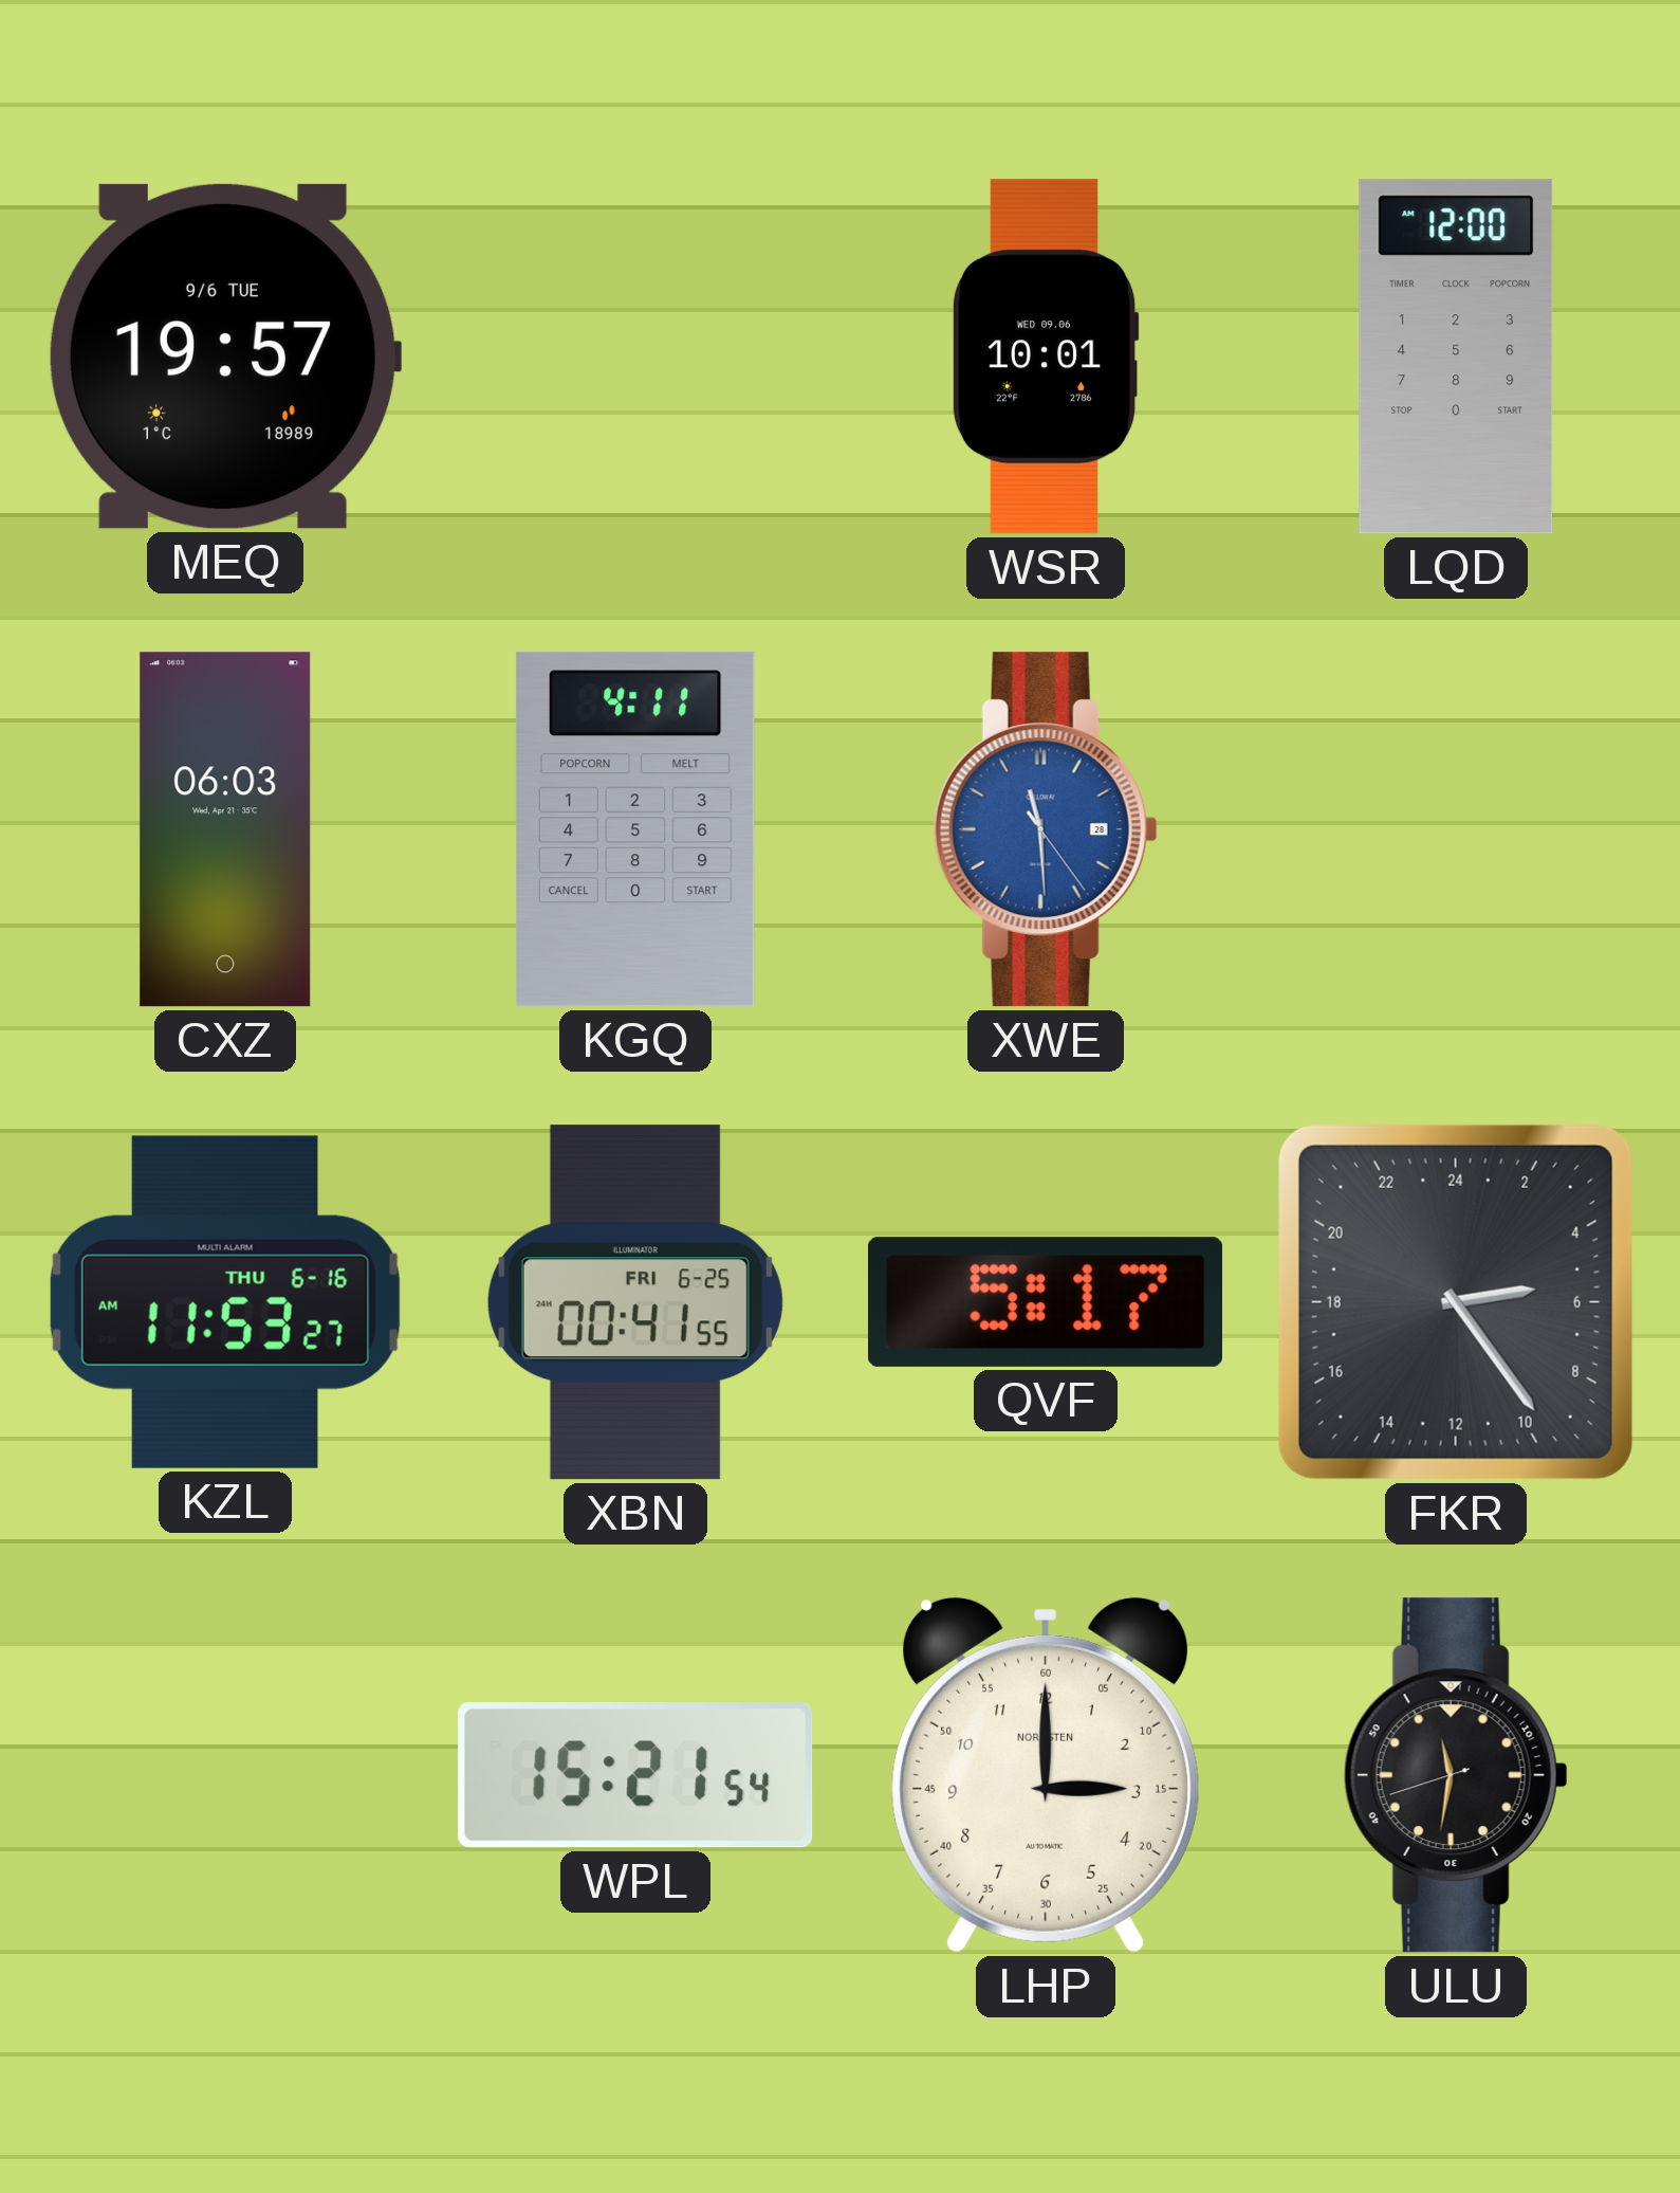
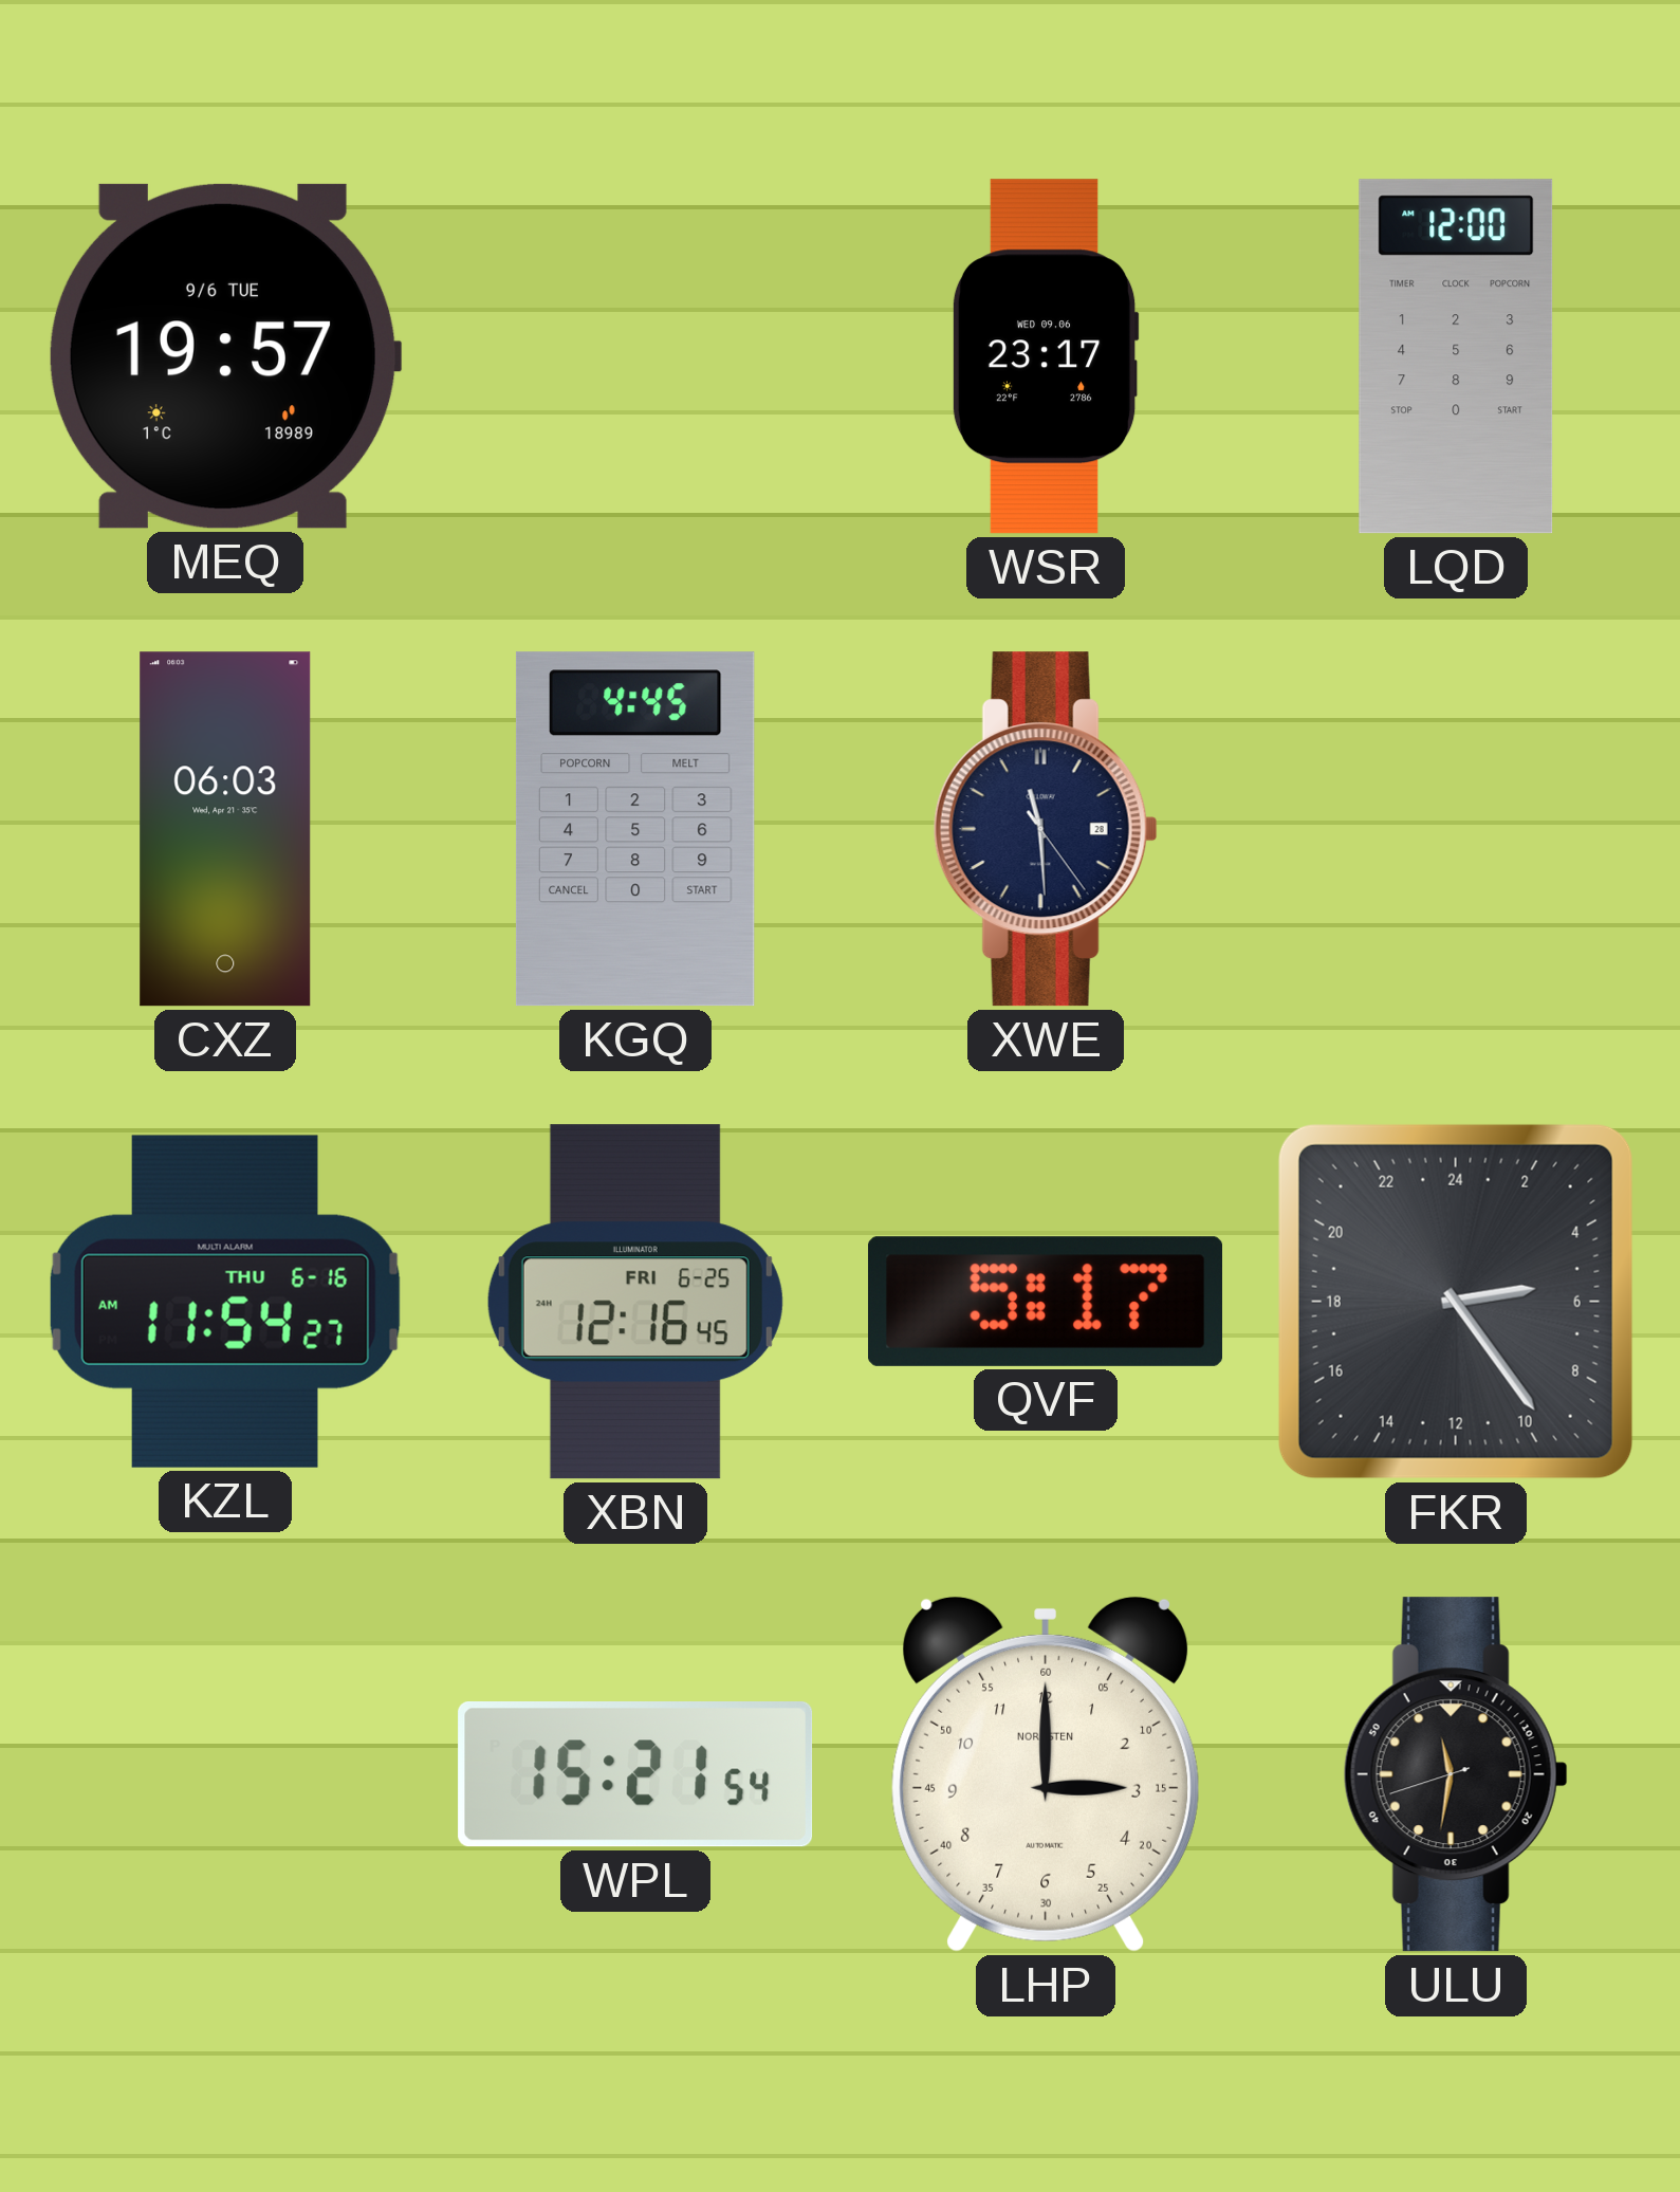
WSR: 10:01 -> 23:17
KGQ: 4:11 -> 4:45
XWE dial: blue -> navy
KZL: 11:53 -> 11:54
XBN: 00:41 -> 12:16
